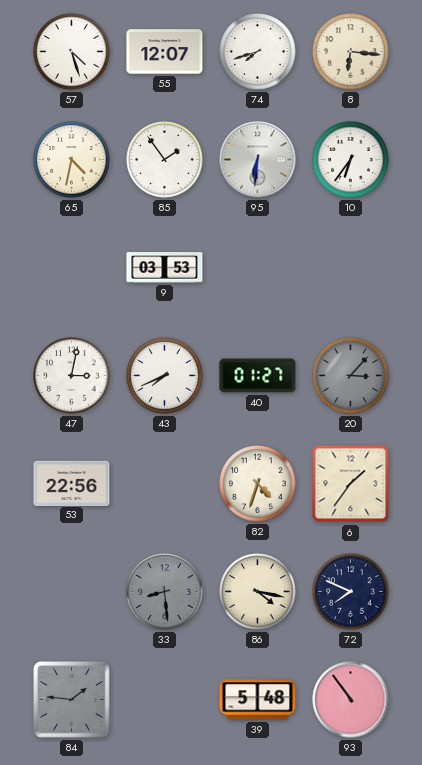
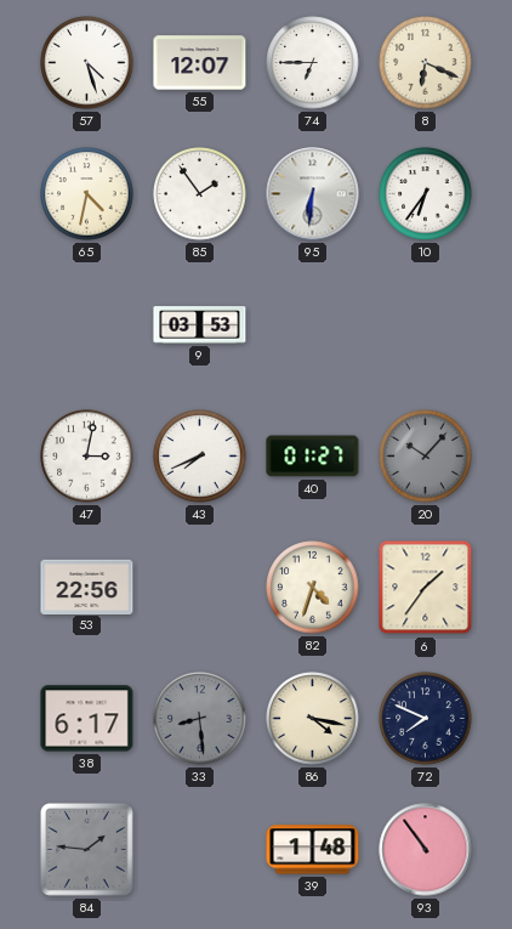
74: 7:42 -> 6:45
8: 6:16 -> 6:19
20: 3:07 -> 10:07
38: none -> 6:17
39: 5:48 -> 1:48
